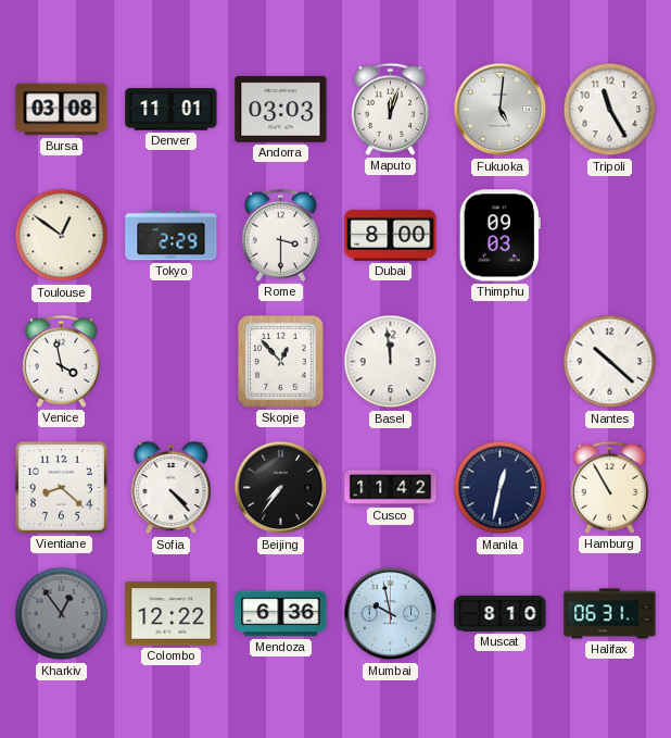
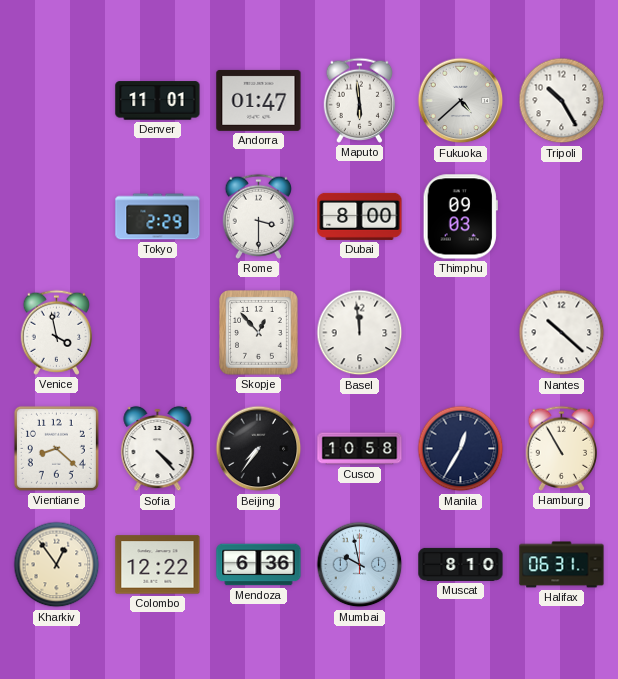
Bursa: 03:08 -> none
Andorra: 03:03 -> 01:47
Maputo: 12:03 -> 5:59
Fukuoka: 5:01 -> 4:38
Tripoli: 11:25 -> 10:25
Toulouse: 12:51 -> none
Cusco: 11:42 -> 10:58
Manila: 12:32 -> 12:35
Kharkiv dial: grey -> cream
